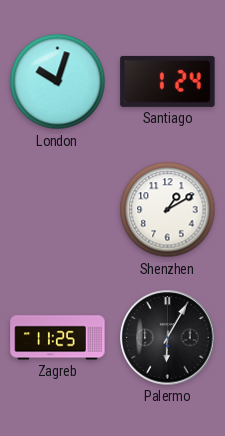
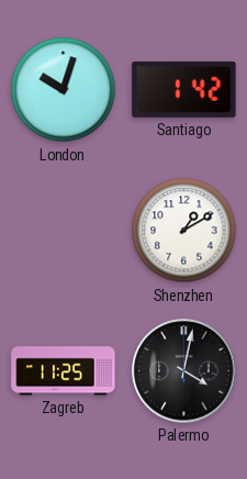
Santiago: 1:24 -> 1:42
Palermo: 6:05 -> 4:02
